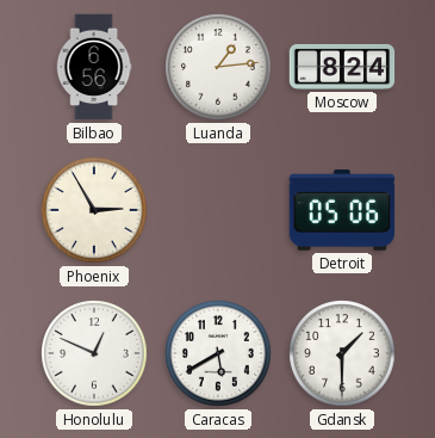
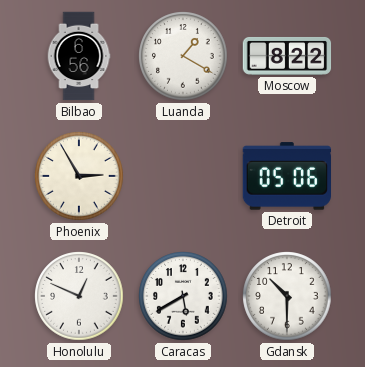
Luanda: 1:14 -> 1:20
Moscow: 8:24 -> 8:22
Gdansk: 1:30 -> 10:30
